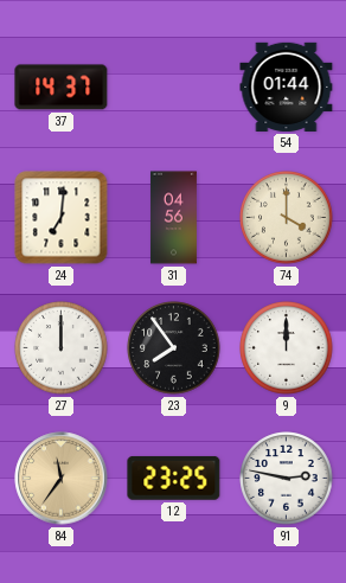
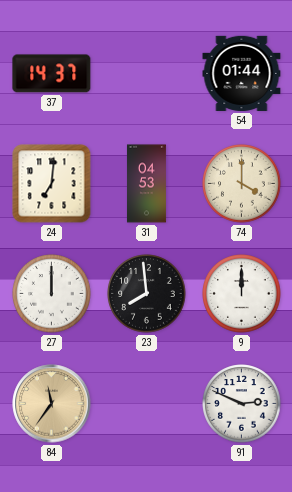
31: 04:56 -> 04:53
23: 7:54 -> 7:59
12: 23:25 -> none
91: 2:47 -> 2:49
